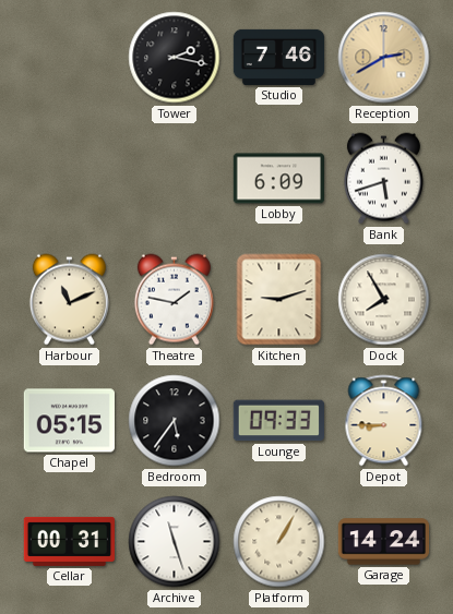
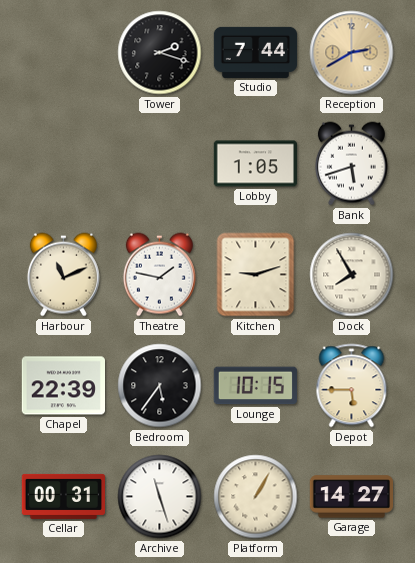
Tower: 2:17 -> 2:18
Studio: 7:46 -> 7:44
Lobby: 6:09 -> 1:05
Chapel: 05:15 -> 22:39
Lounge: 09:33 -> 10:15
Depot: 8:45 -> 5:45
Garage: 14:24 -> 14:27
